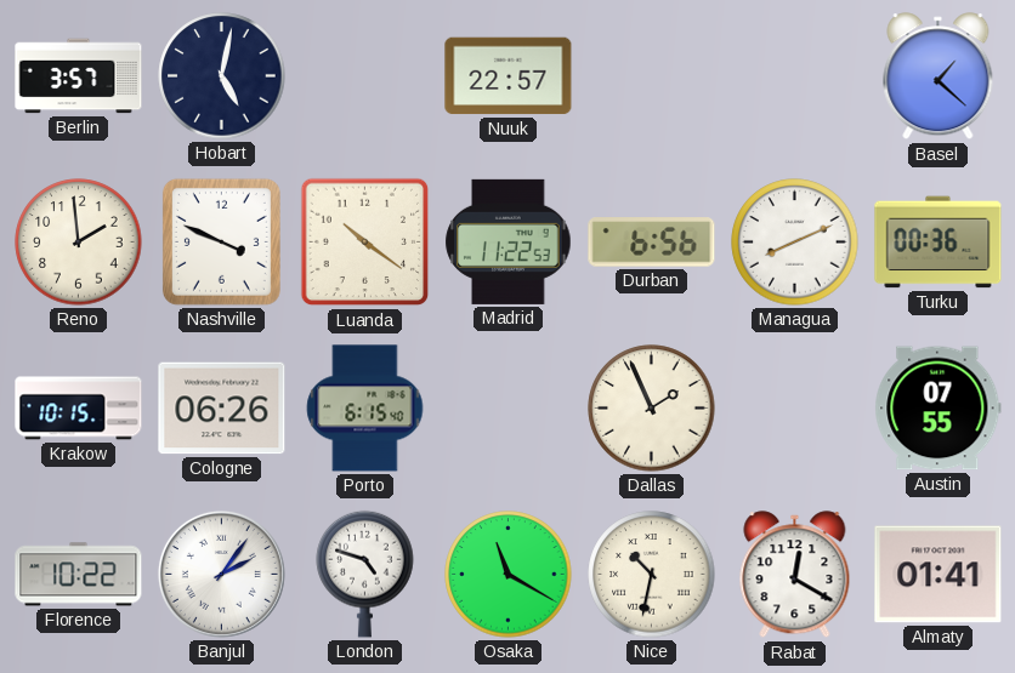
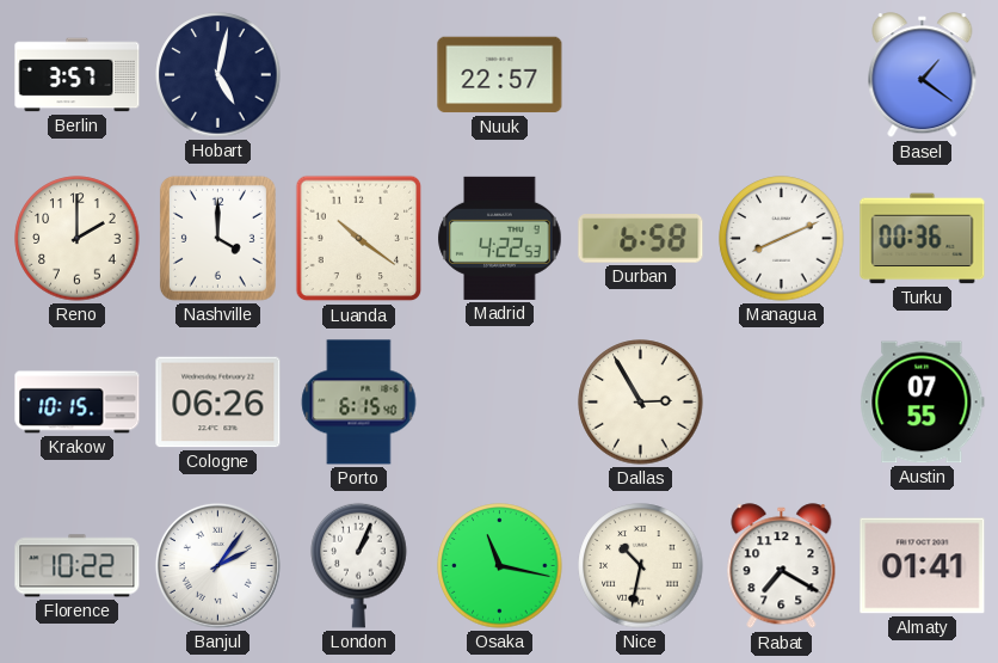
Basel: 1:22 -> 1:21
Reno: 1:59 -> 2:00
Nashville: 3:49 -> 4:00
Madrid: 11:22 -> 4:22
Durban: 6:56 -> 6:58
Dallas: 1:56 -> 2:55
London: 4:48 -> 1:04
Osaka: 11:20 -> 11:17
Rabat: 12:20 -> 7:20
